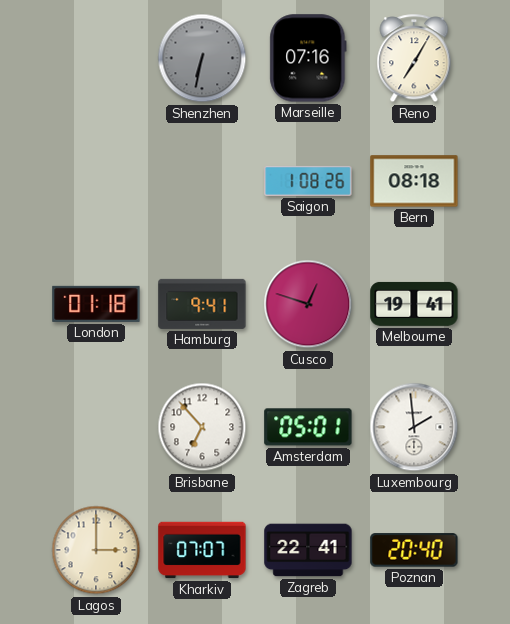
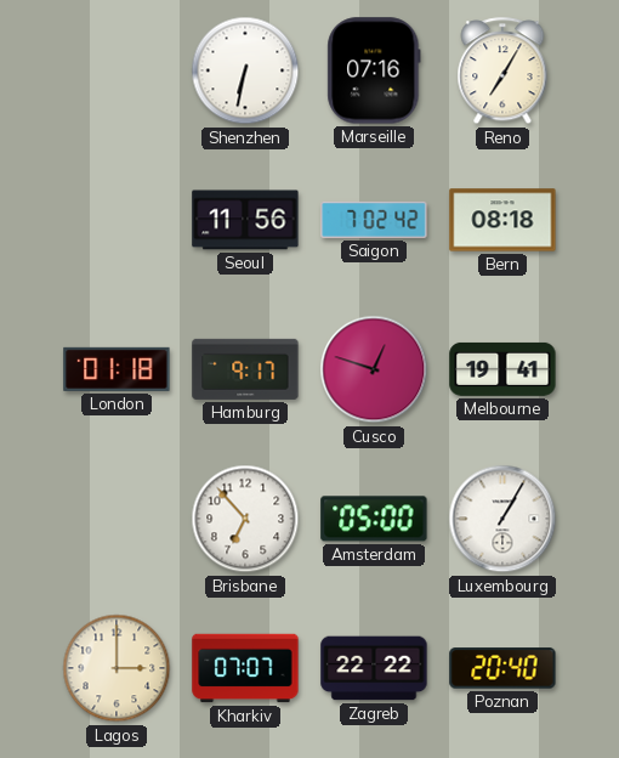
Shenzhen dial: grey -> white
Seoul: none -> 11:56
Saigon: 1:08 -> 7:02
Hamburg: 9:41 -> 9:17
Amsterdam: 05:01 -> 05:00
Luxembourg: 1:59 -> 1:05
Zagreb: 22:41 -> 22:22
